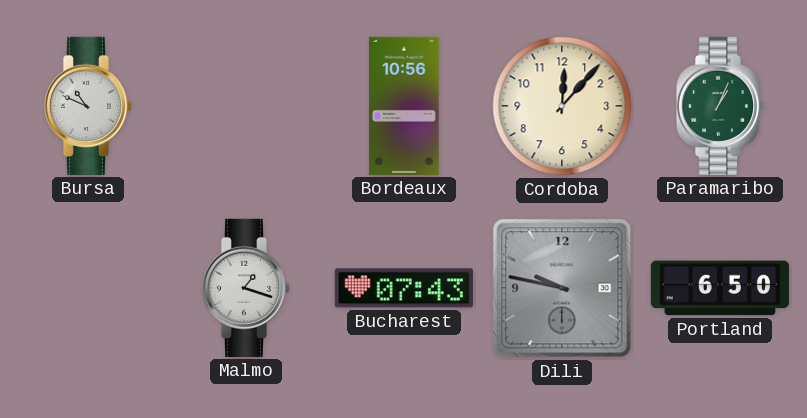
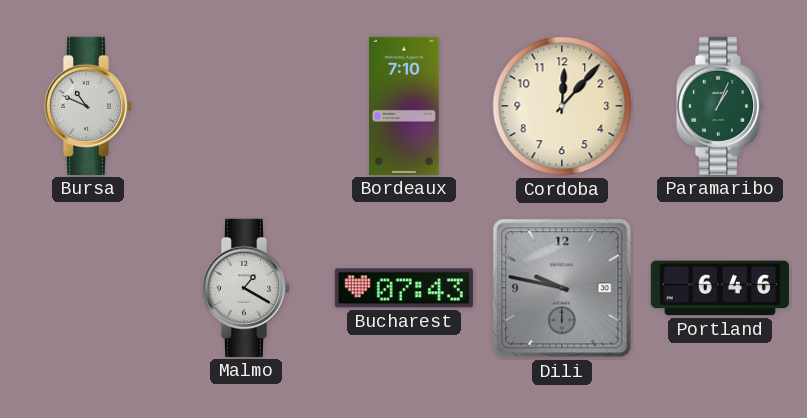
Bordeaux: 10:56 -> 7:10
Malmo: 1:18 -> 1:20
Portland: 6:50 -> 6:46
